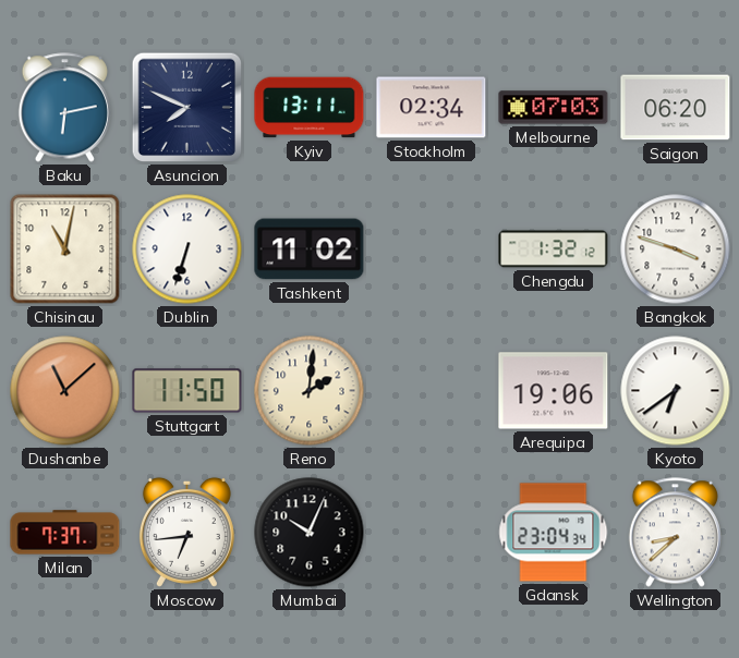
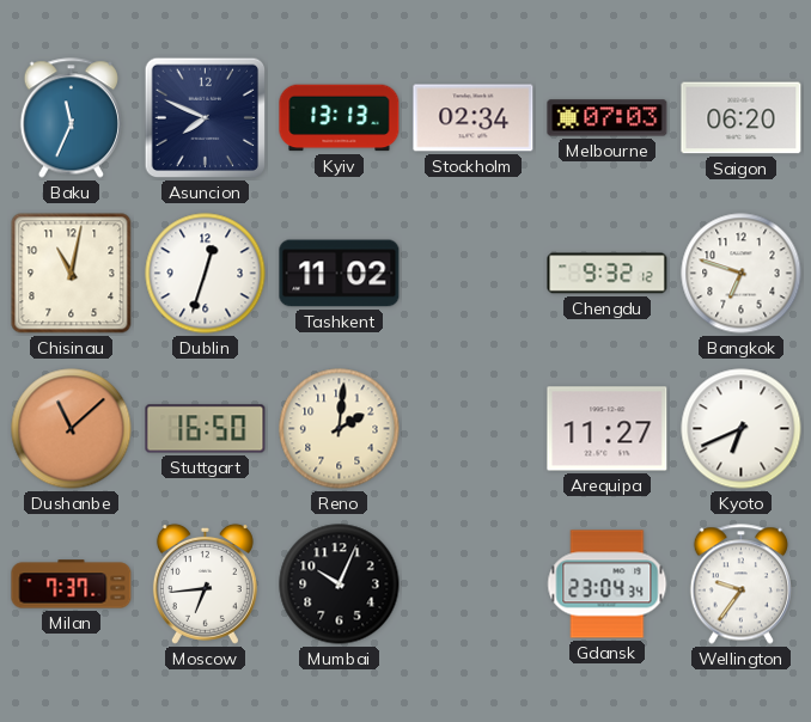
Baku: 6:13 -> 11:34
Kyiv: 13:11 -> 13:13
Dublin: 6:33 -> 12:33
Chengdu: 1:32 -> 9:32
Bangkok: 3:48 -> 6:48
Stuttgart: 11:50 -> 16:50
Arequipa: 19:06 -> 11:27
Kyoto: 6:39 -> 6:41
Wellington: 8:38 -> 9:36
